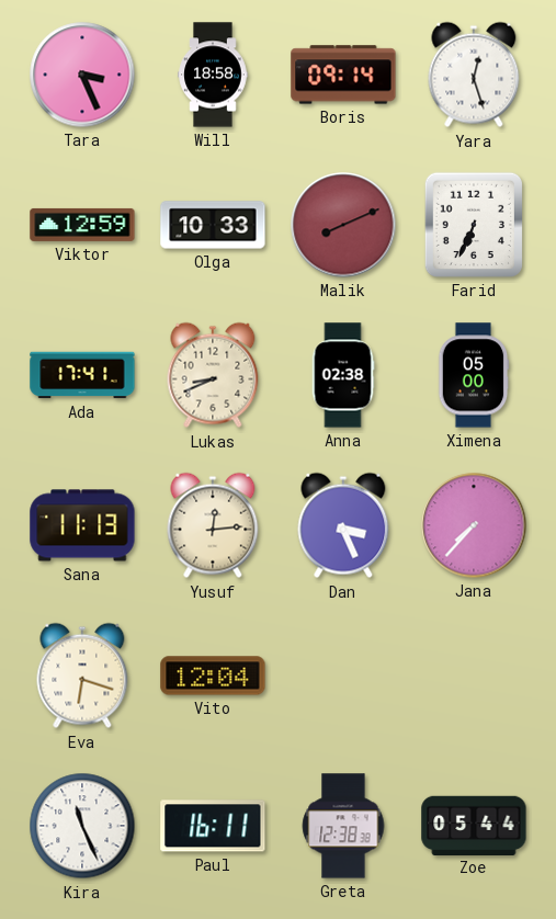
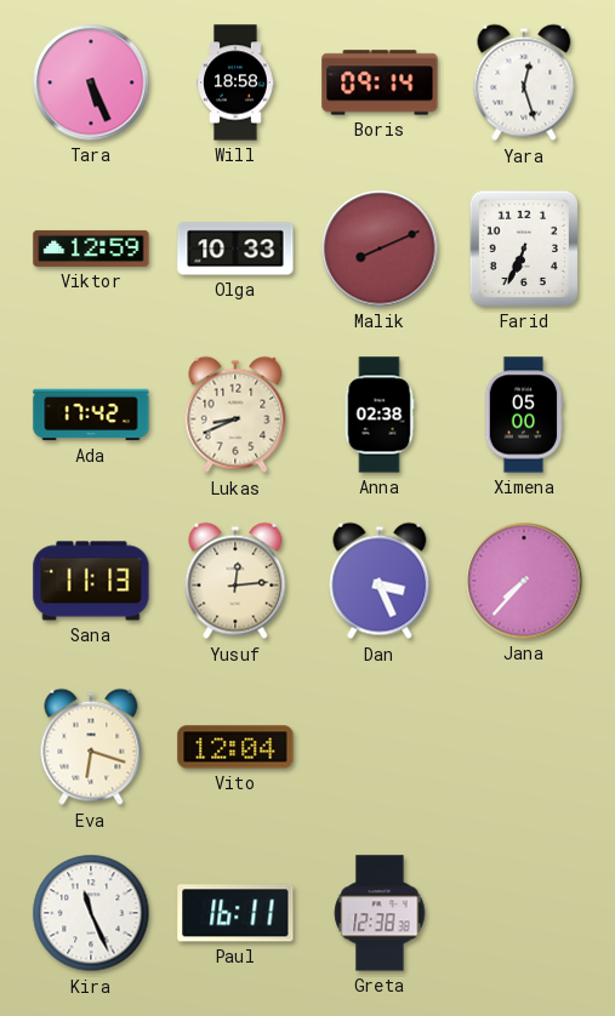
Tara: 3:26 -> 5:26
Ada: 17:41 -> 17:42
Zoe: 05:44 -> none
